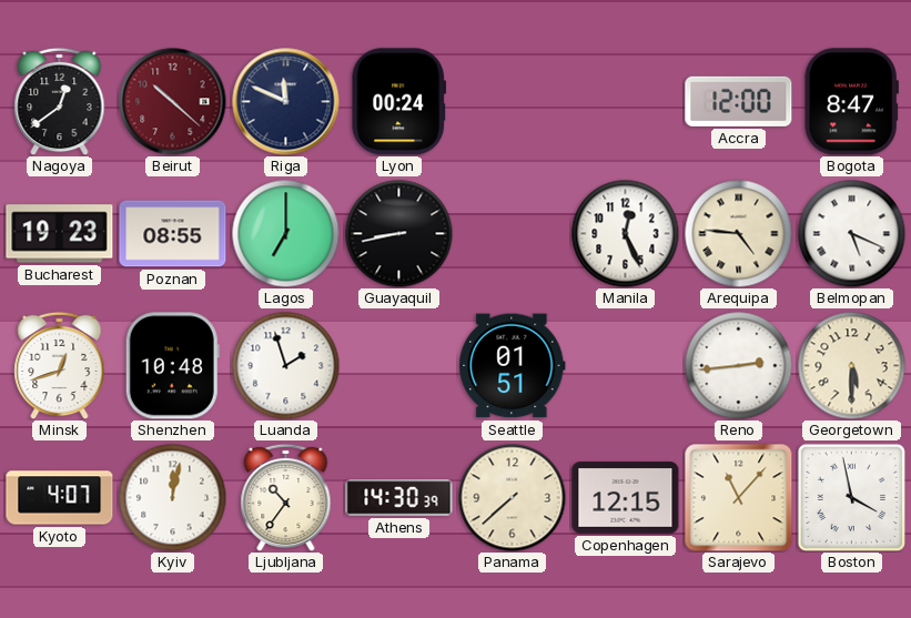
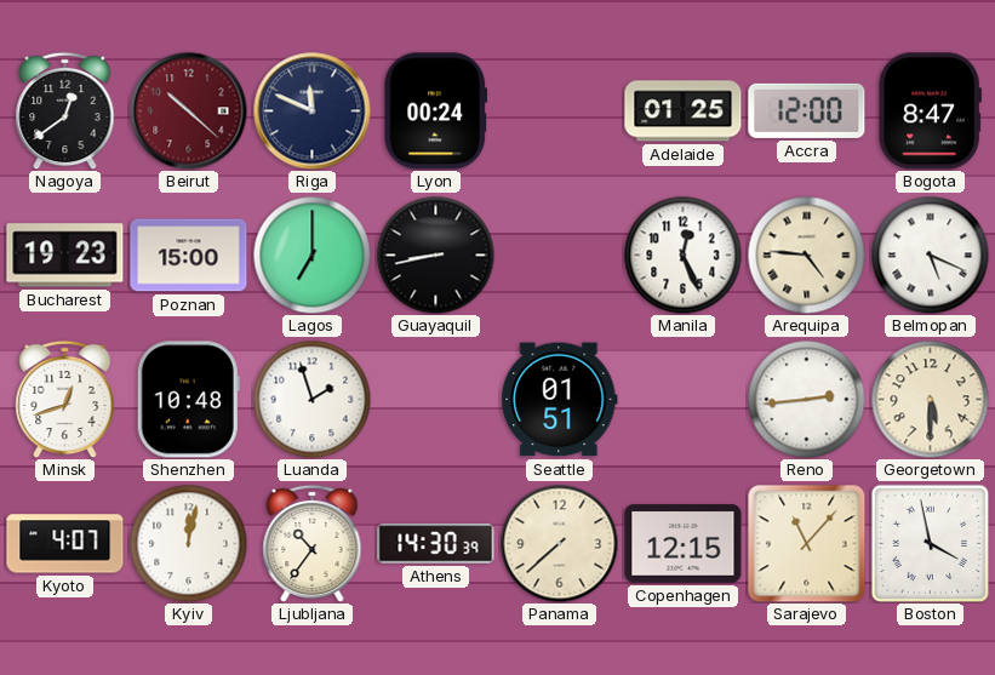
Adelaide: none -> 01:25
Poznan: 08:55 -> 15:00
